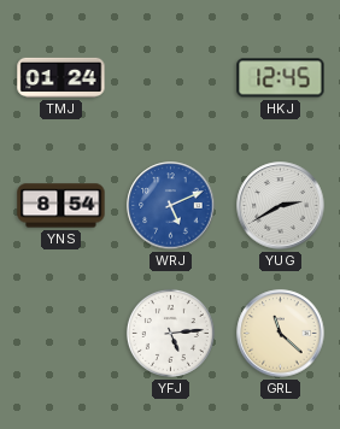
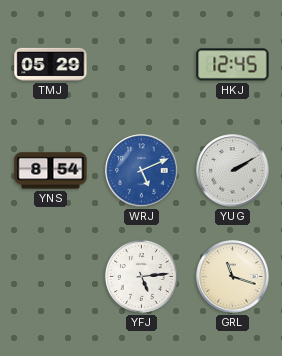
TMJ: 01:24 -> 05:29
YUG: 2:40 -> 2:10
GRL: 11:22 -> 11:18
